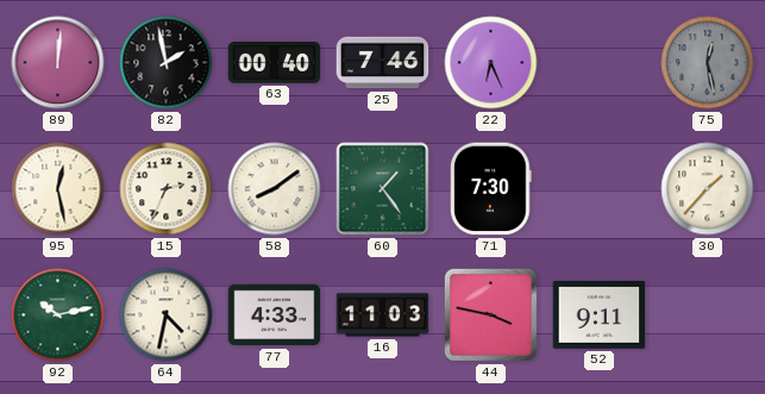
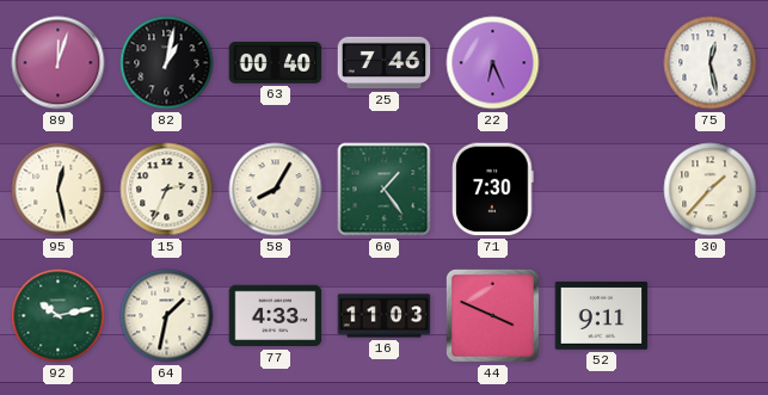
89: 12:01 -> 12:03
82: 1:58 -> 1:02
75 dial: grey -> white
58: 8:09 -> 8:05
64: 4:32 -> 1:32
44: 3:47 -> 3:49
